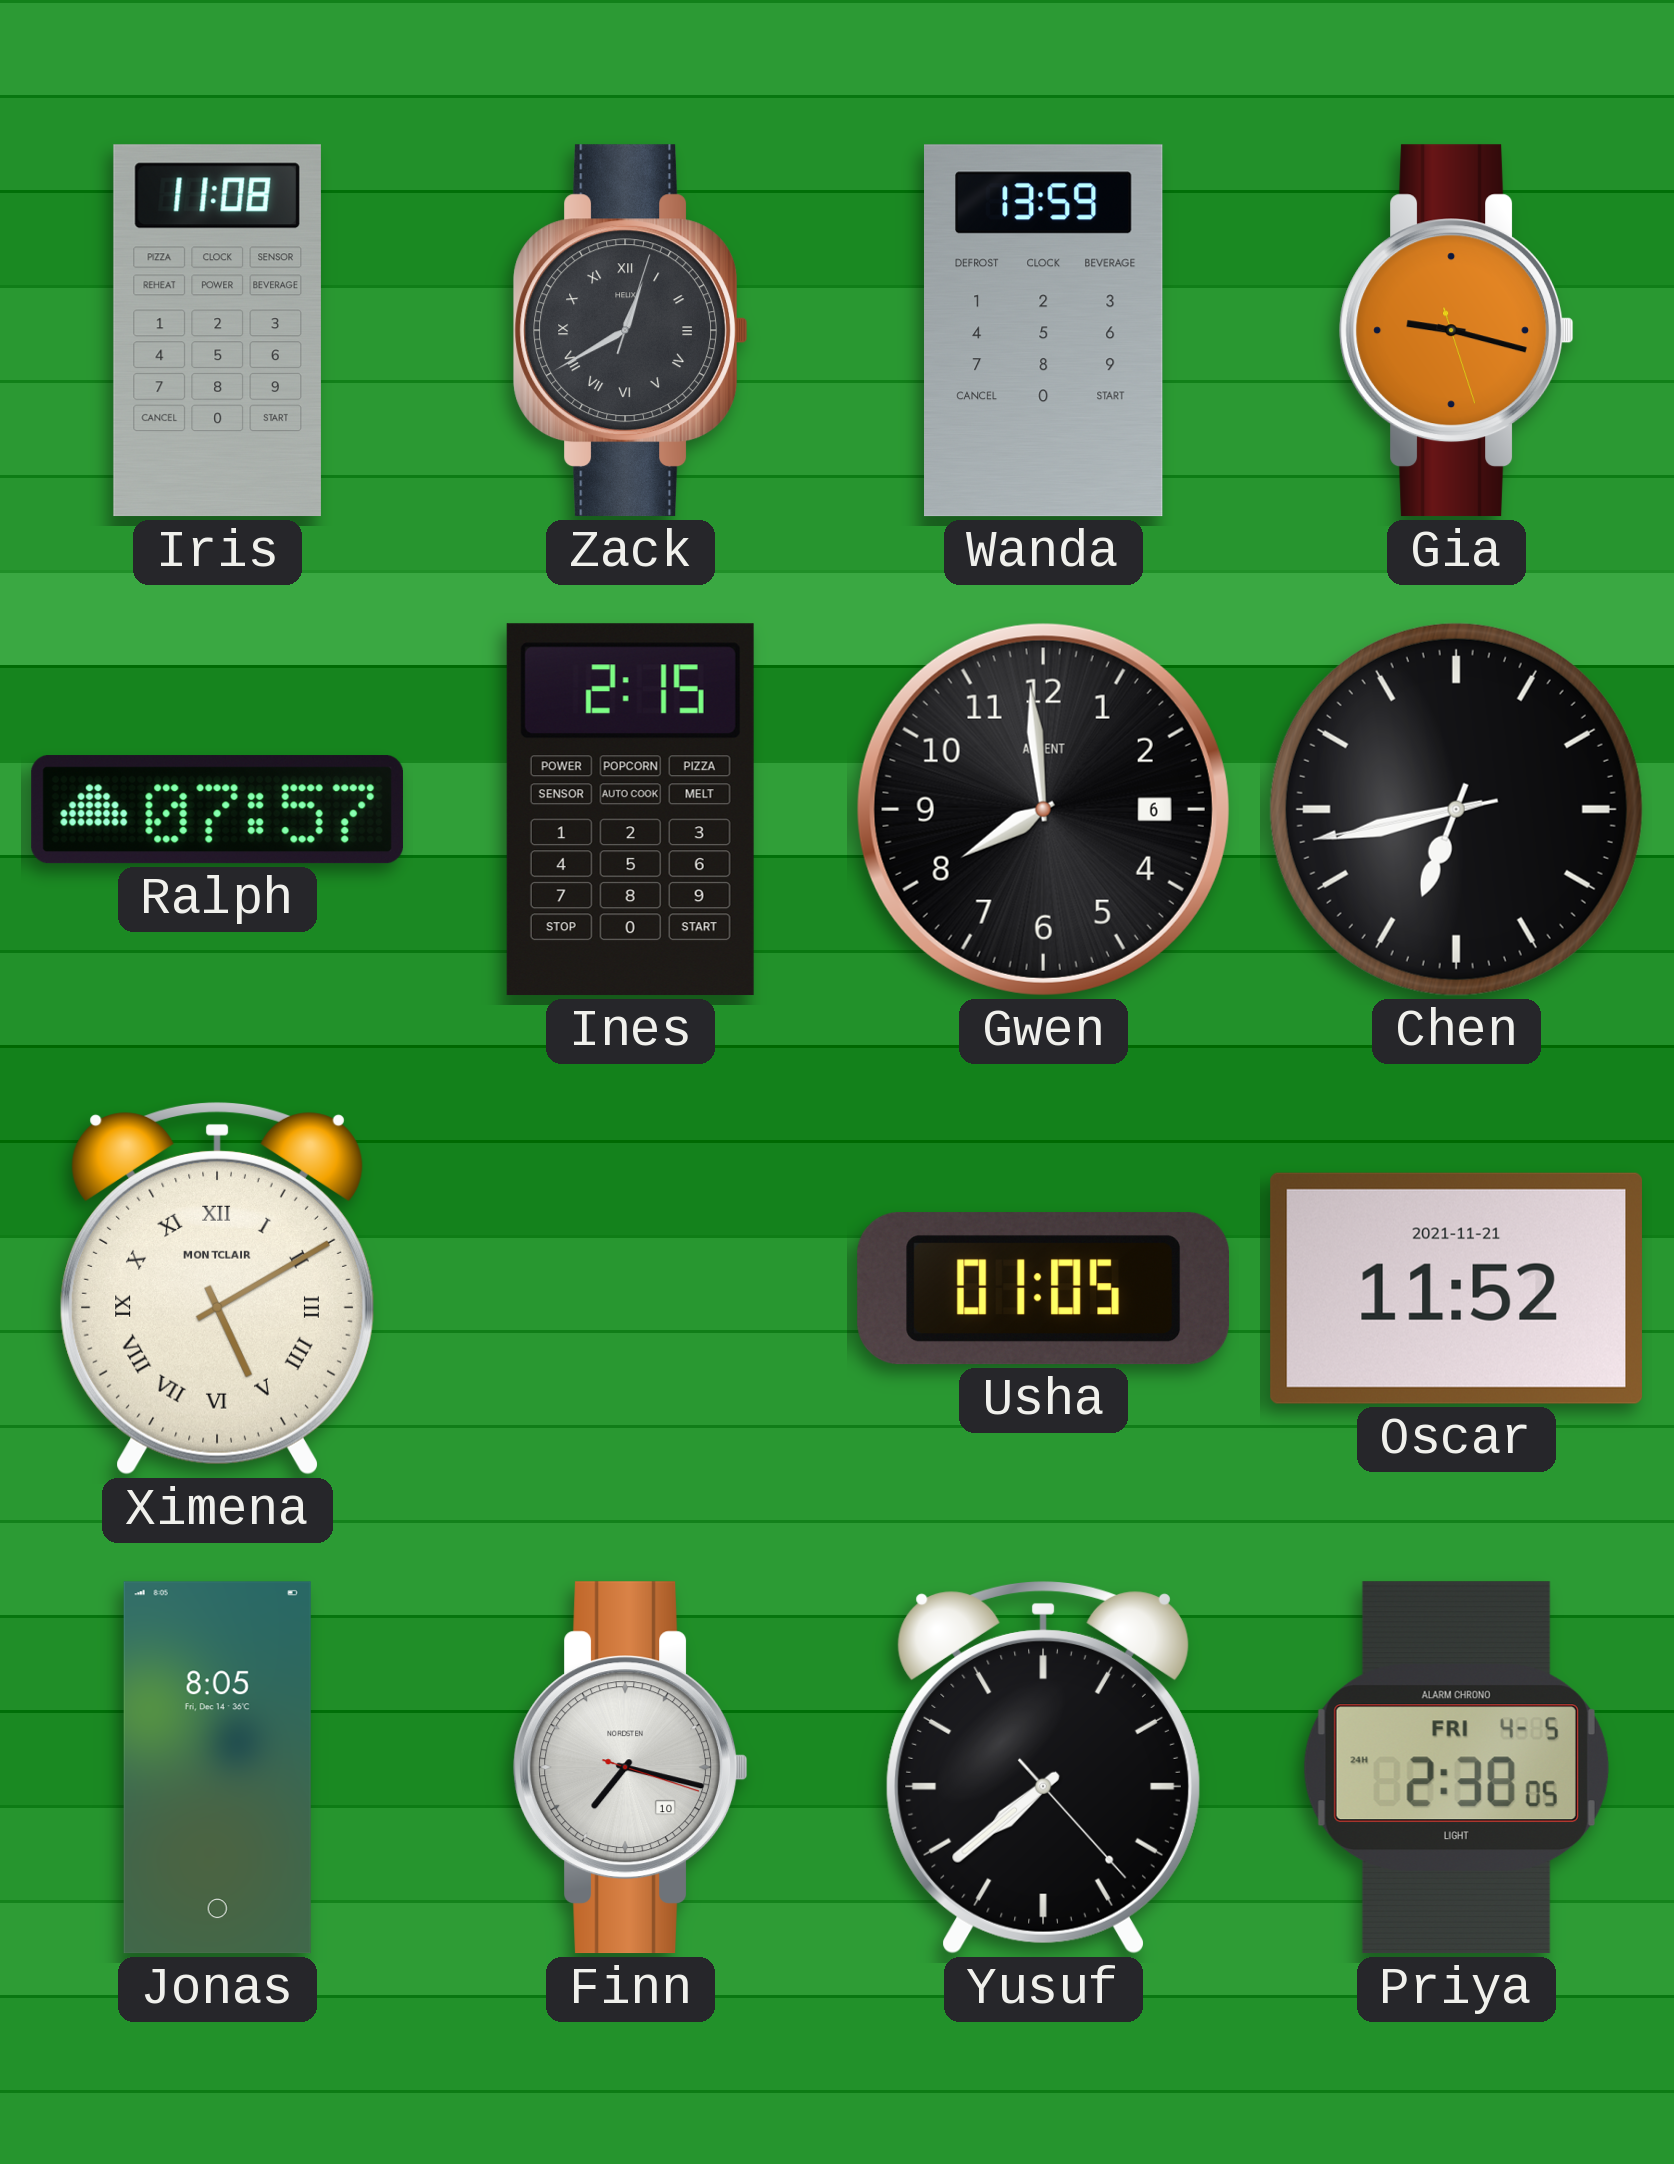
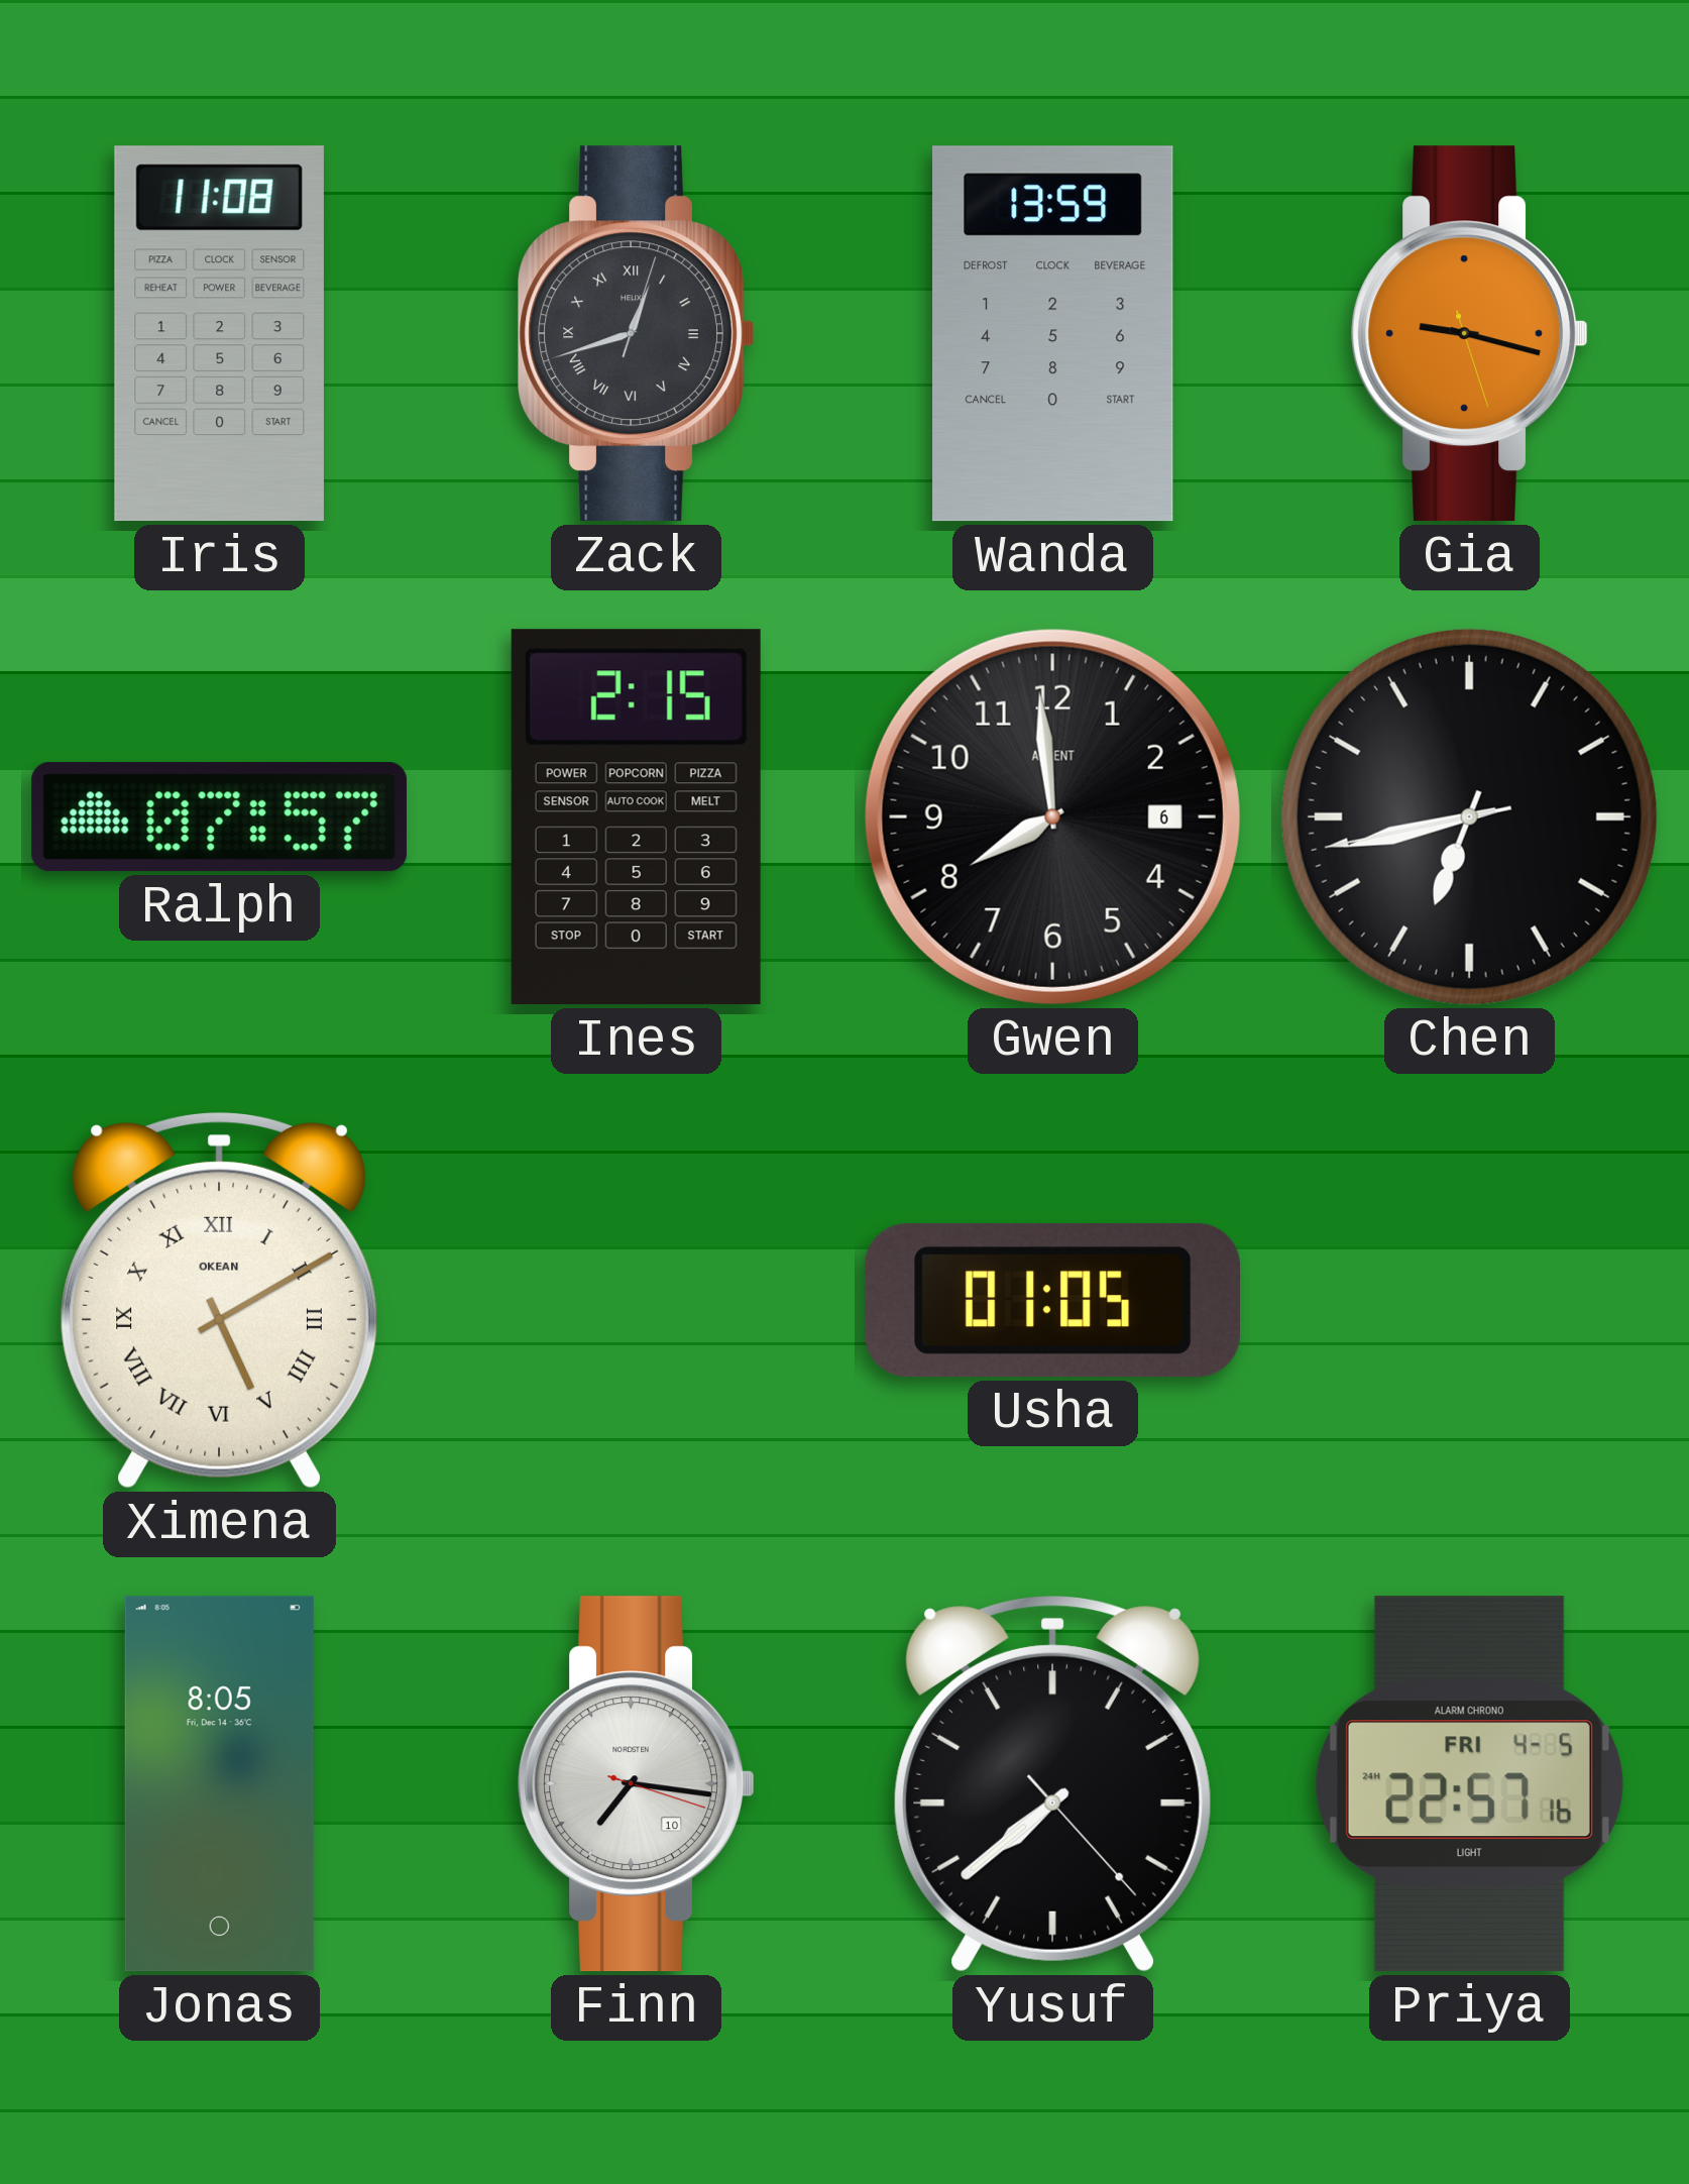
Zack: 12:40 -> 12:42
Ximena brand: MONTCLAIR -> OKEAN
Oscar: 11:52 -> none
Finn: 7:17 -> 7:16
Priya: 2:38 -> 22:57
